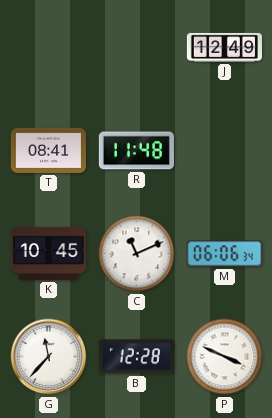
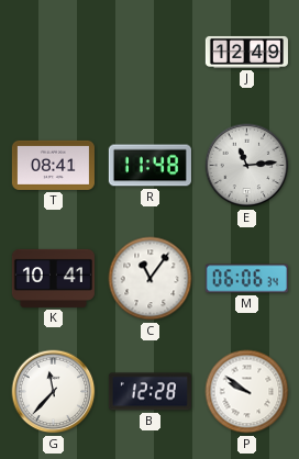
E: none -> 11:14
K: 10:45 -> 10:41
C: 11:11 -> 11:06
P: 3:49 -> 9:51
